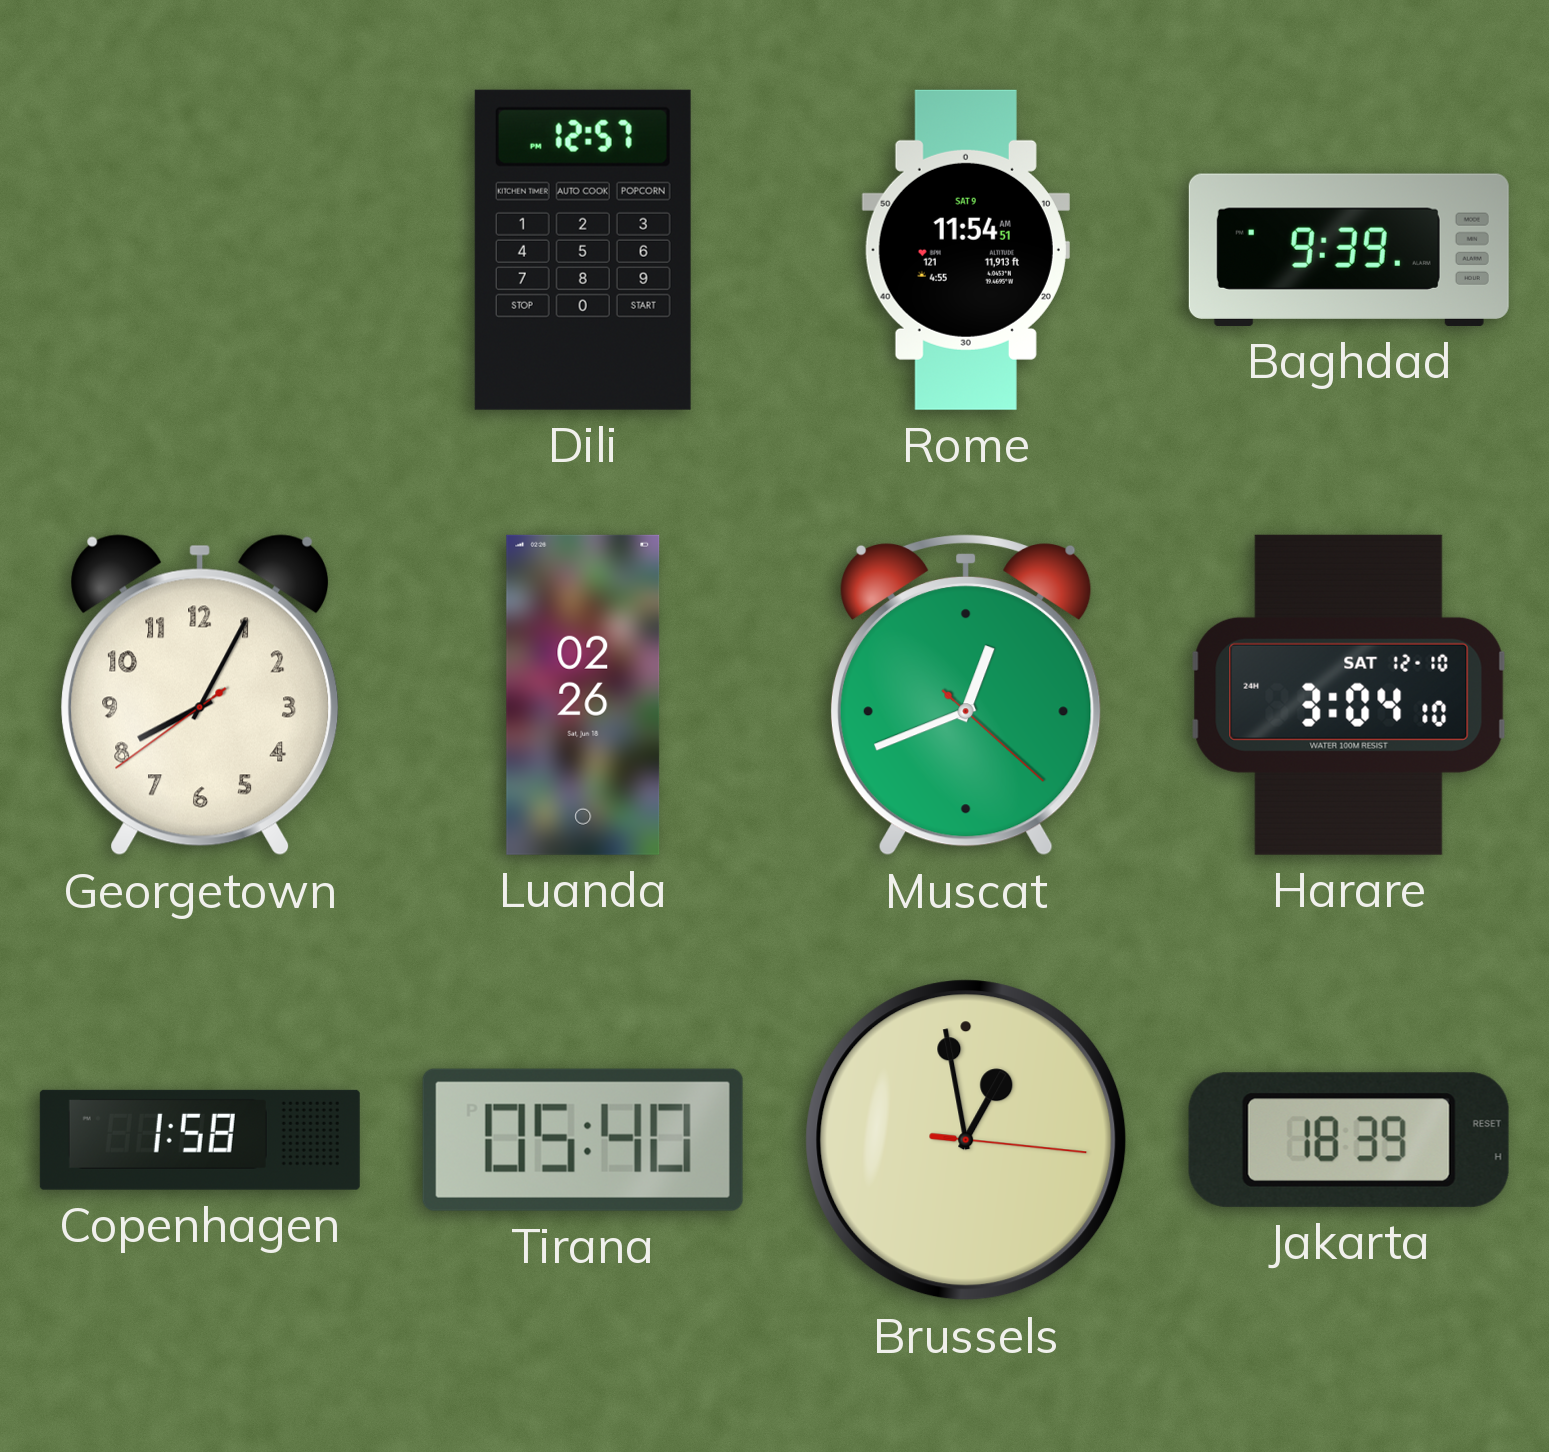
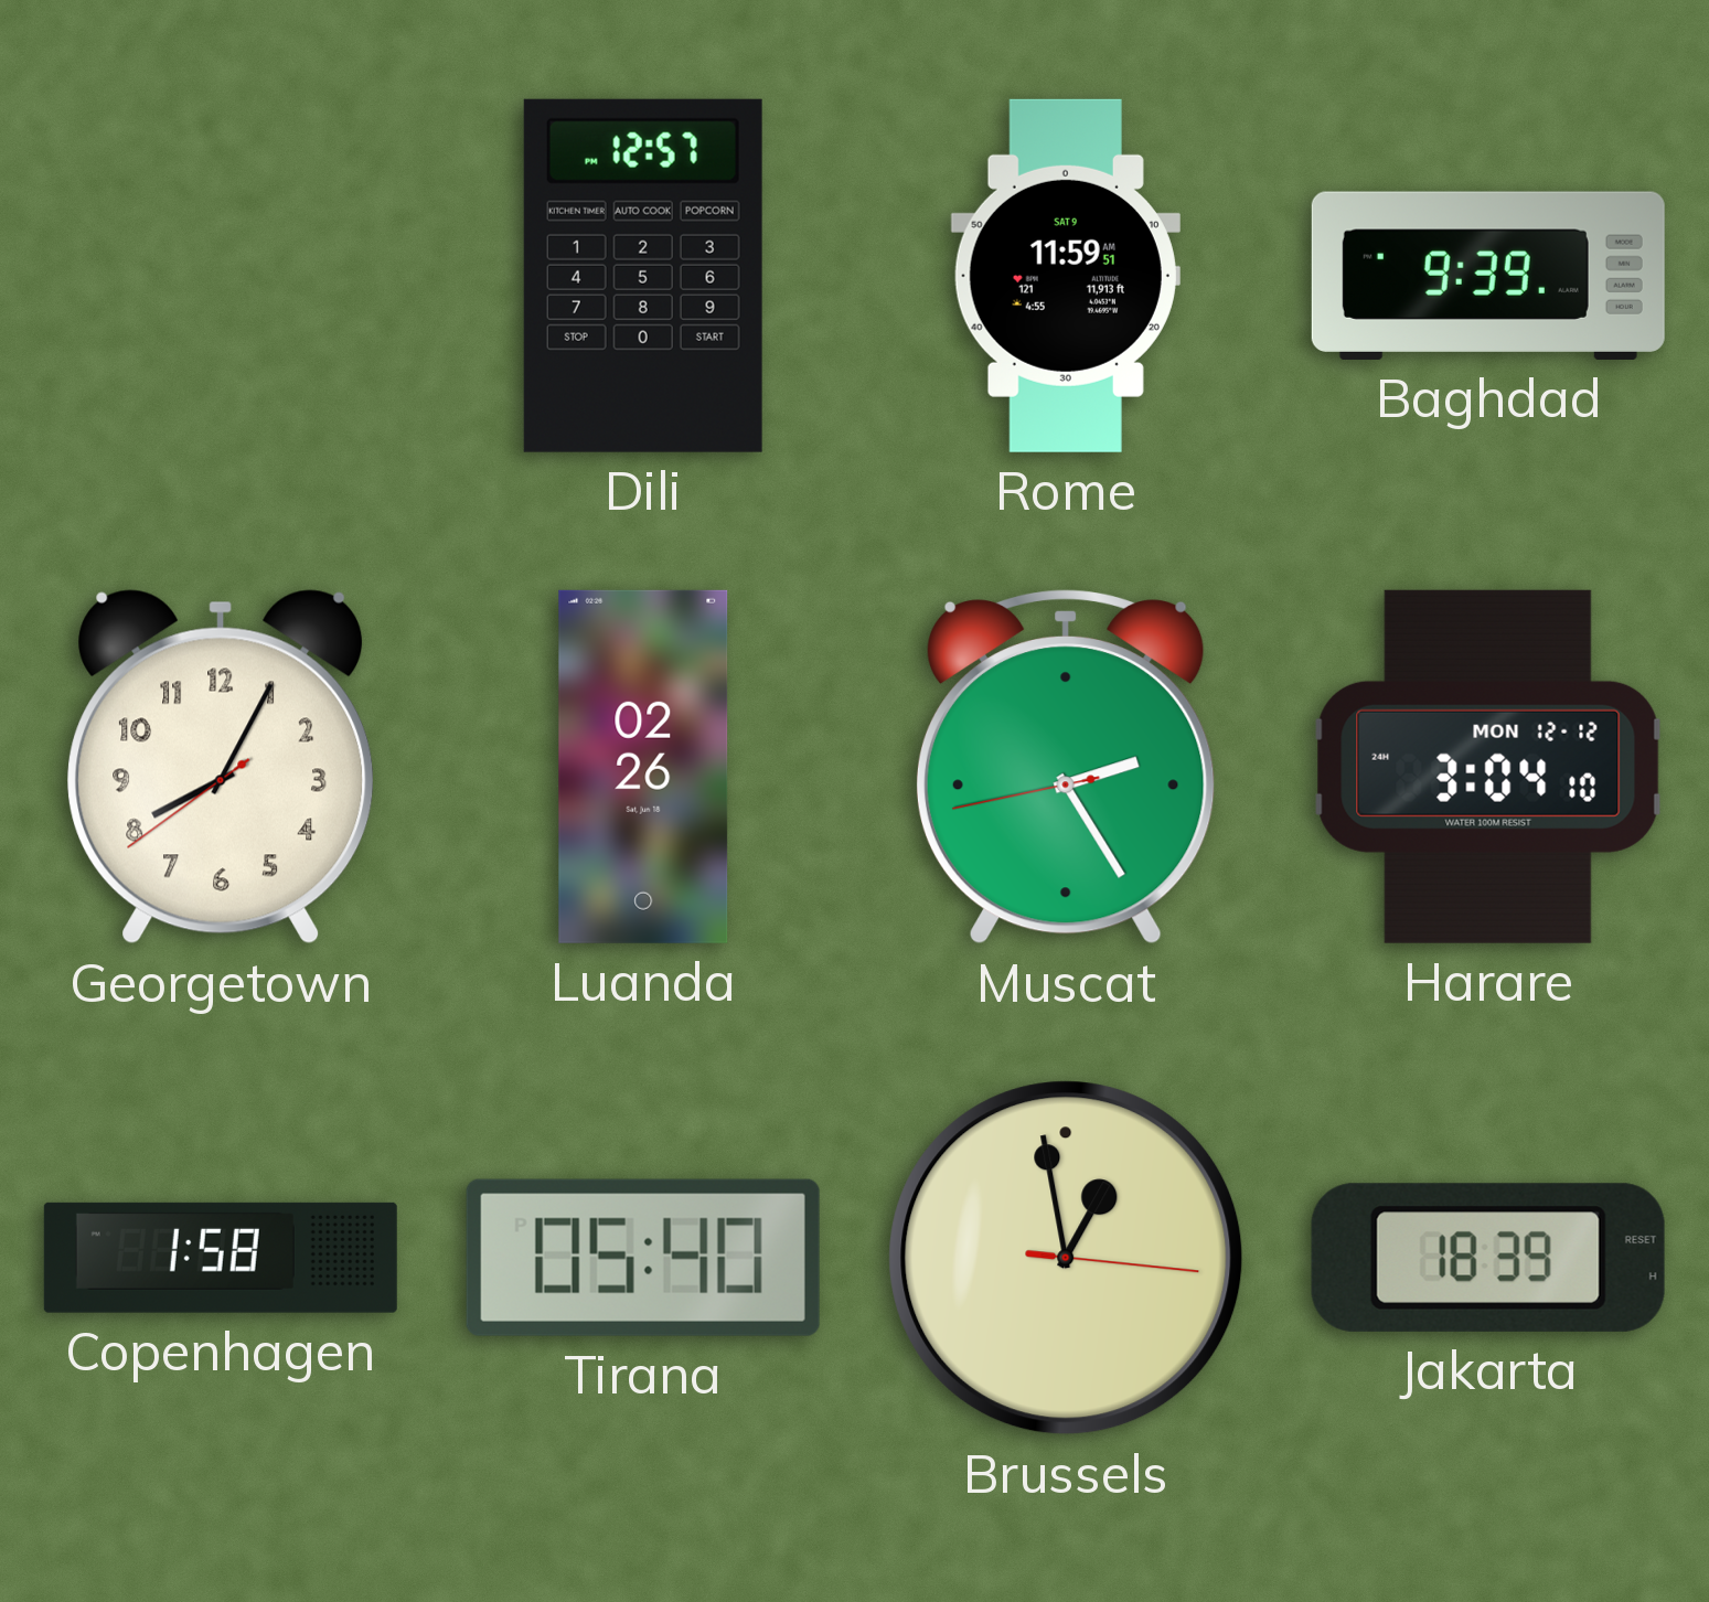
Rome: 11:54 -> 11:59
Muscat: 12:41 -> 2:24
Harare date: SAT 12-10 -> MON 12-12
